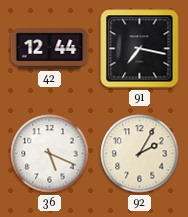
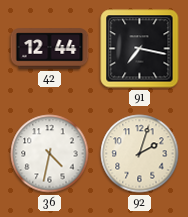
36: 5:19 -> 4:32
92: 2:05 -> 2:03
